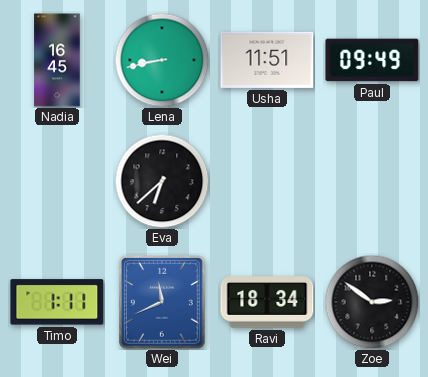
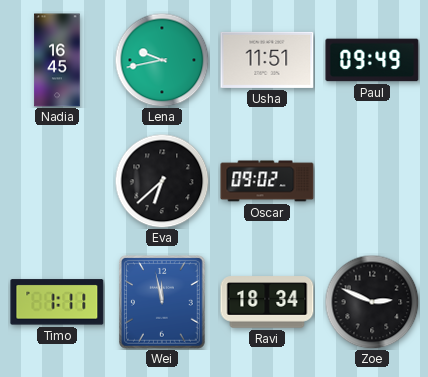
Lena: 8:43 -> 9:43
Oscar: none -> 09:02
Wei: 11:41 -> 11:58
Zoe: 2:51 -> 2:49
